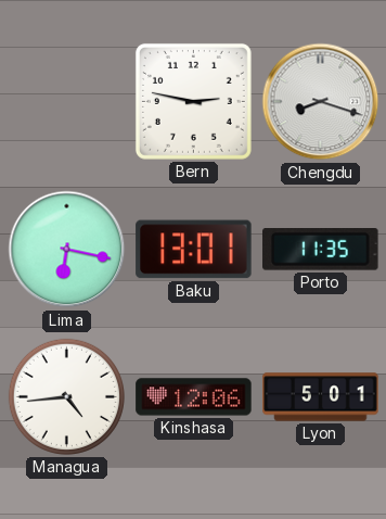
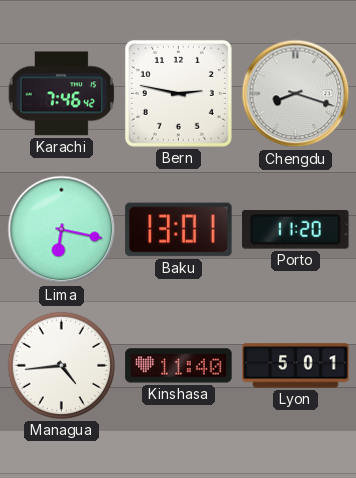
Karachi: none -> 7:46
Porto: 11:35 -> 11:20
Kinshasa: 12:06 -> 11:40
